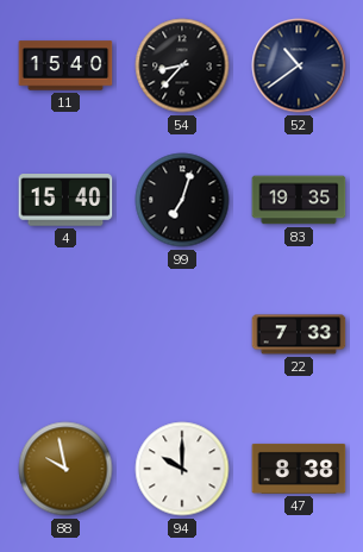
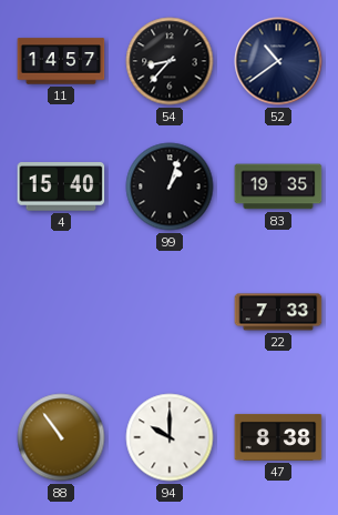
11: 15:40 -> 14:57
99: 7:03 -> 1:03
88: 9:58 -> 10:54
